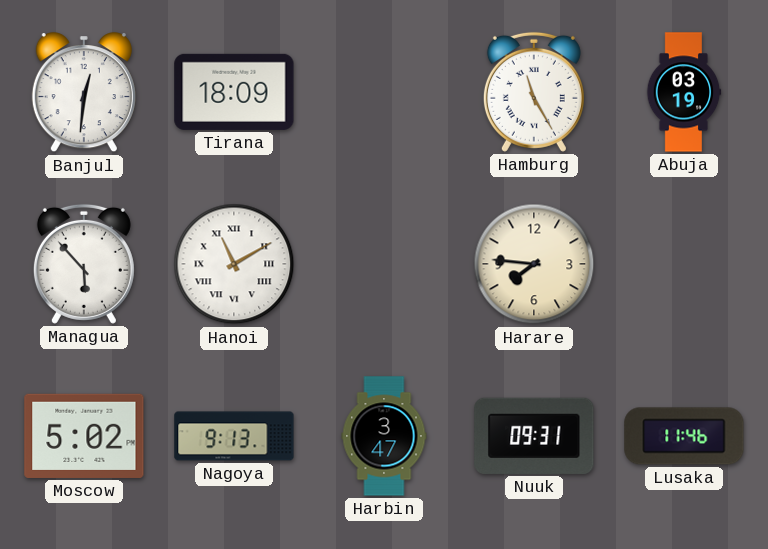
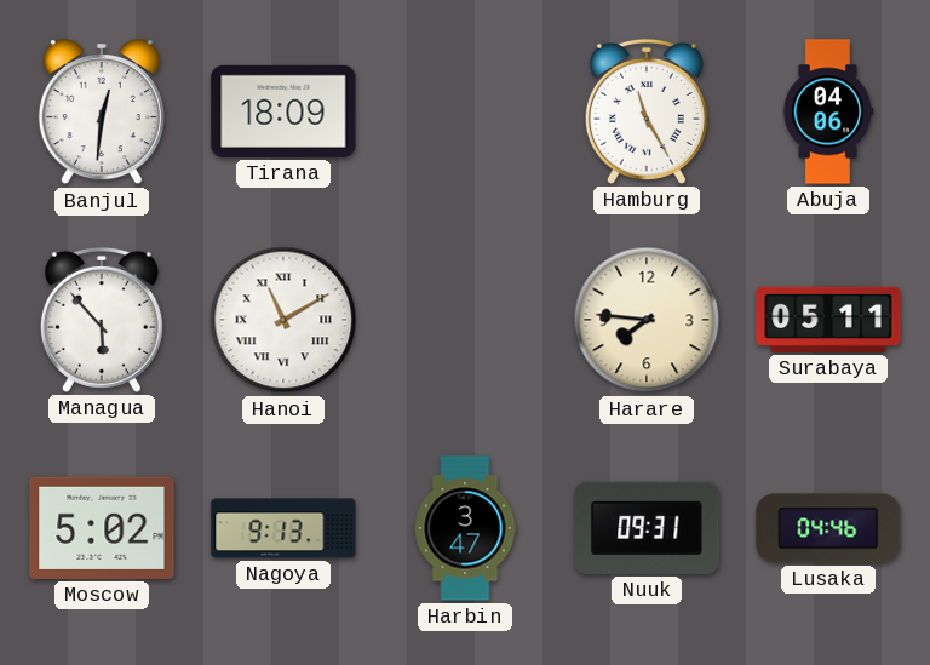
Abuja: 03:19 -> 04:06
Surabaya: none -> 05:11
Lusaka: 11:46 -> 04:46
